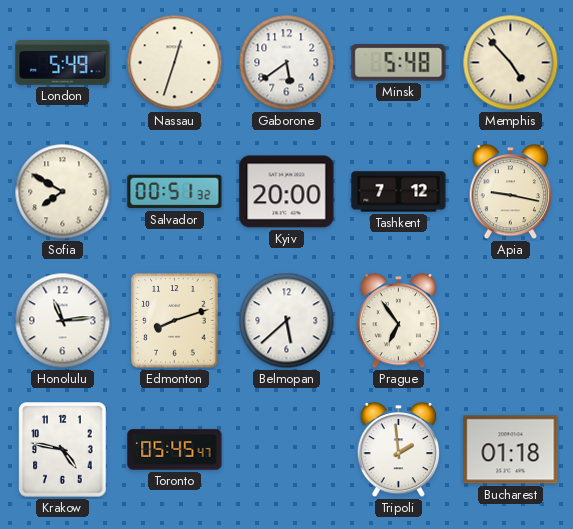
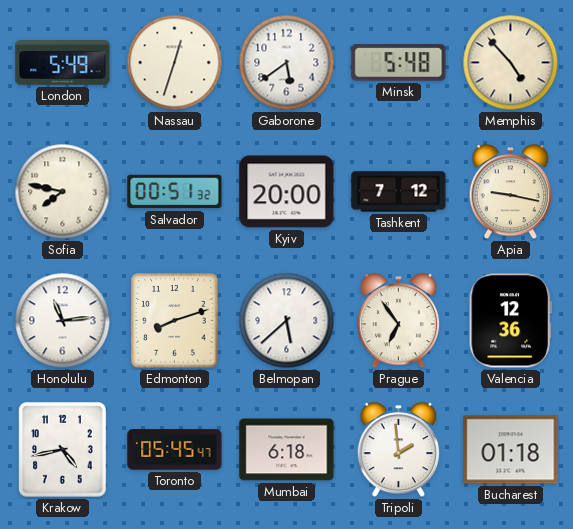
Sofia: 7:50 -> 7:47
Valencia: none -> 12:36
Krakow: 4:47 -> 4:43
Mumbai: none -> 6:18
